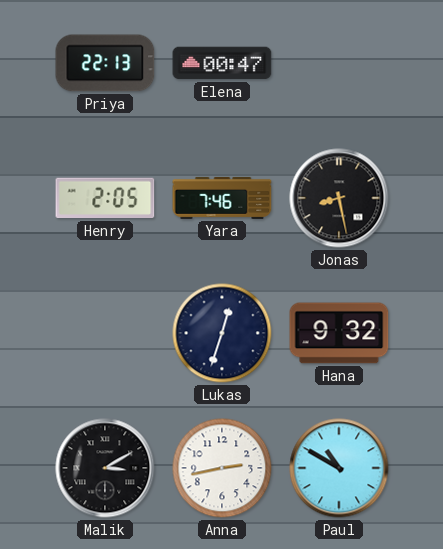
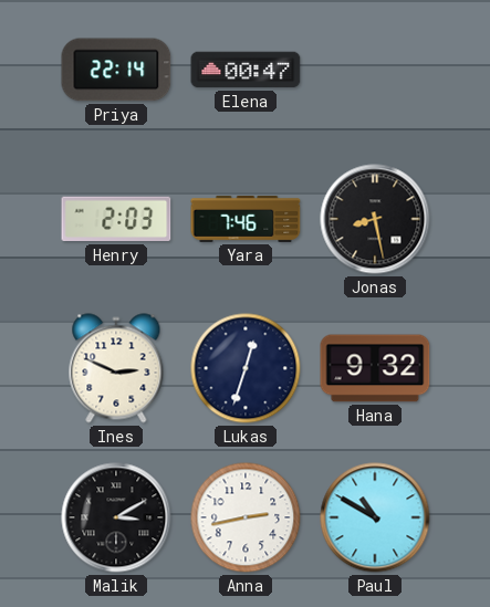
Priya: 22:13 -> 22:14
Henry: 2:05 -> 2:03
Ines: none -> 2:49
